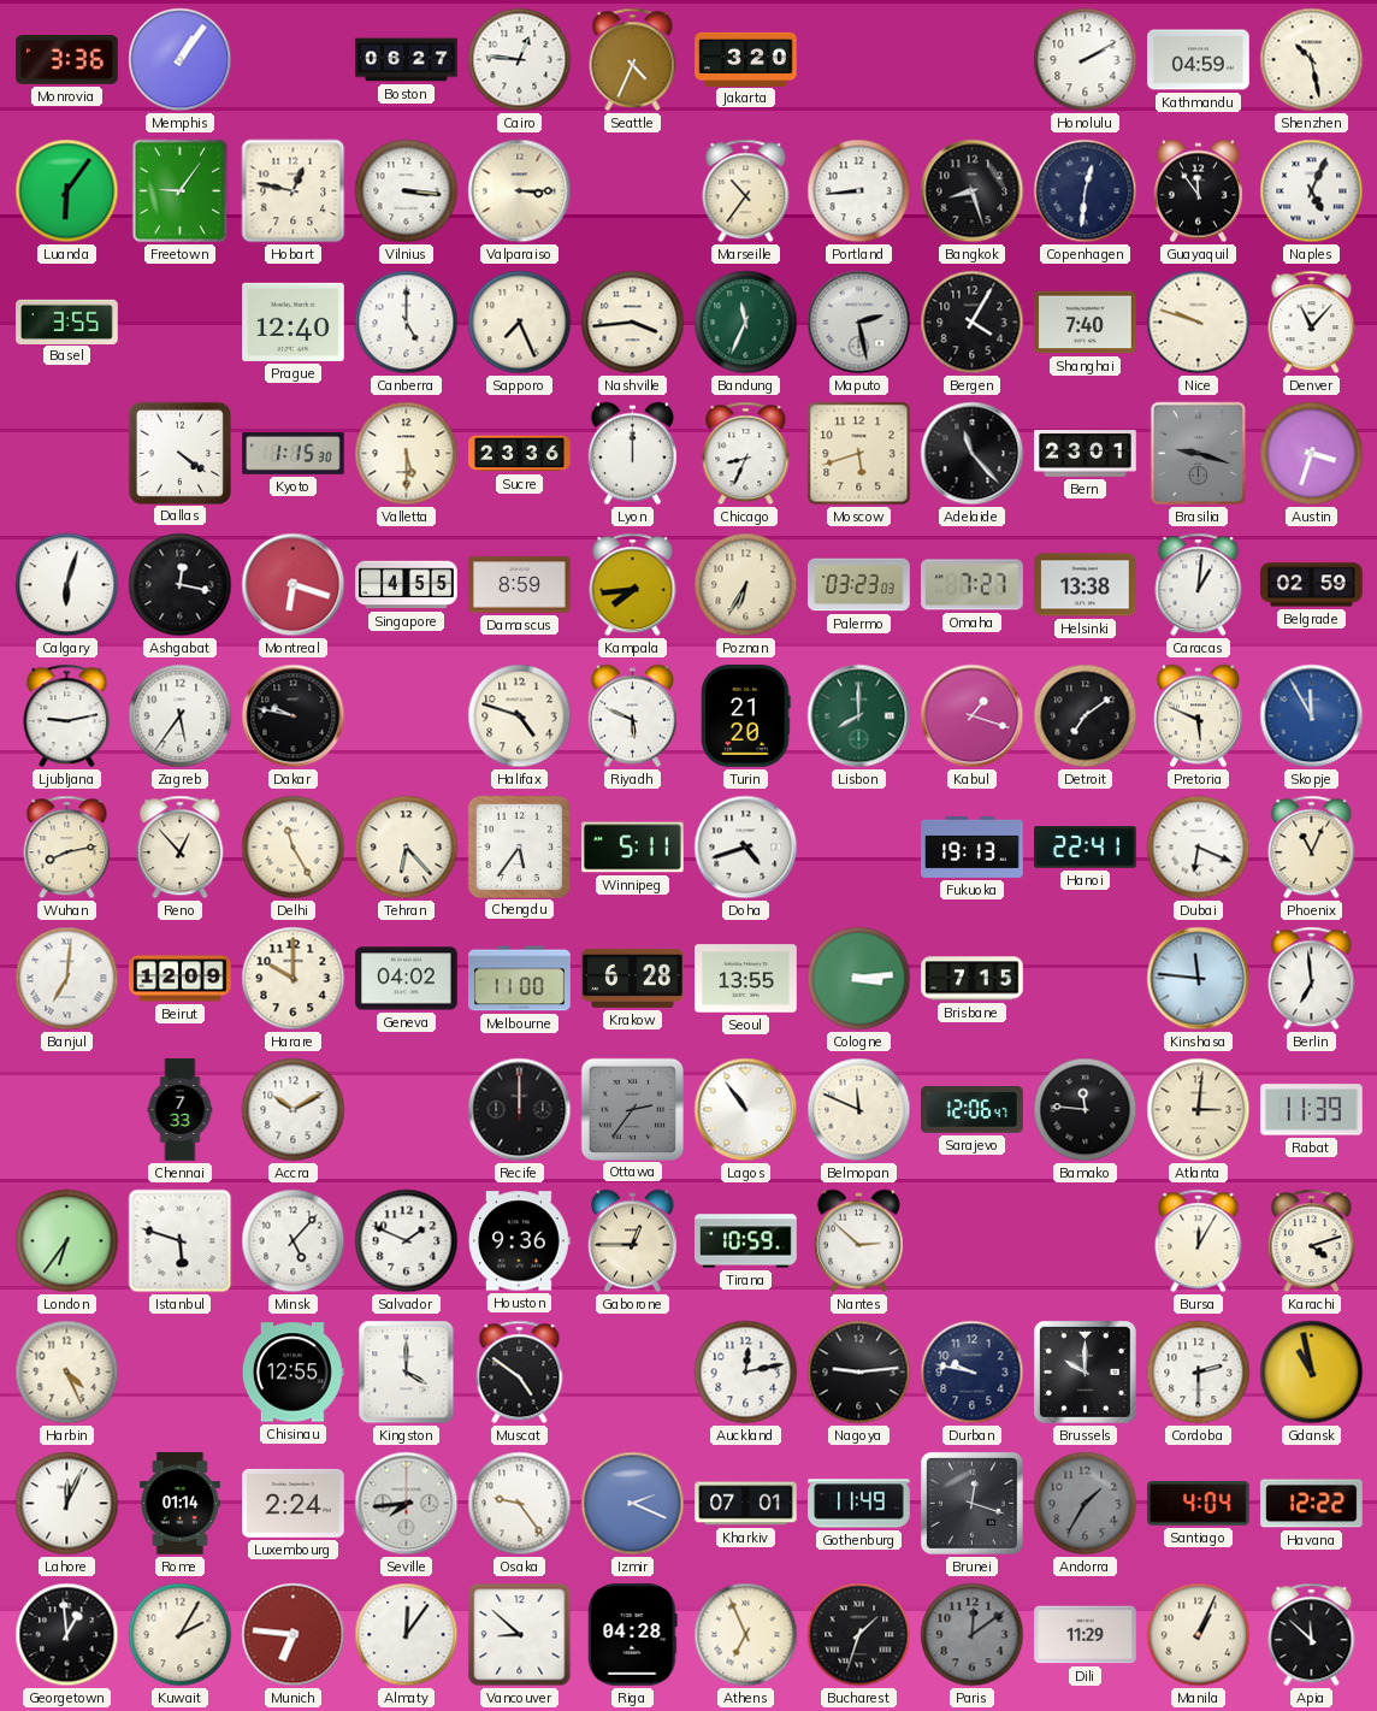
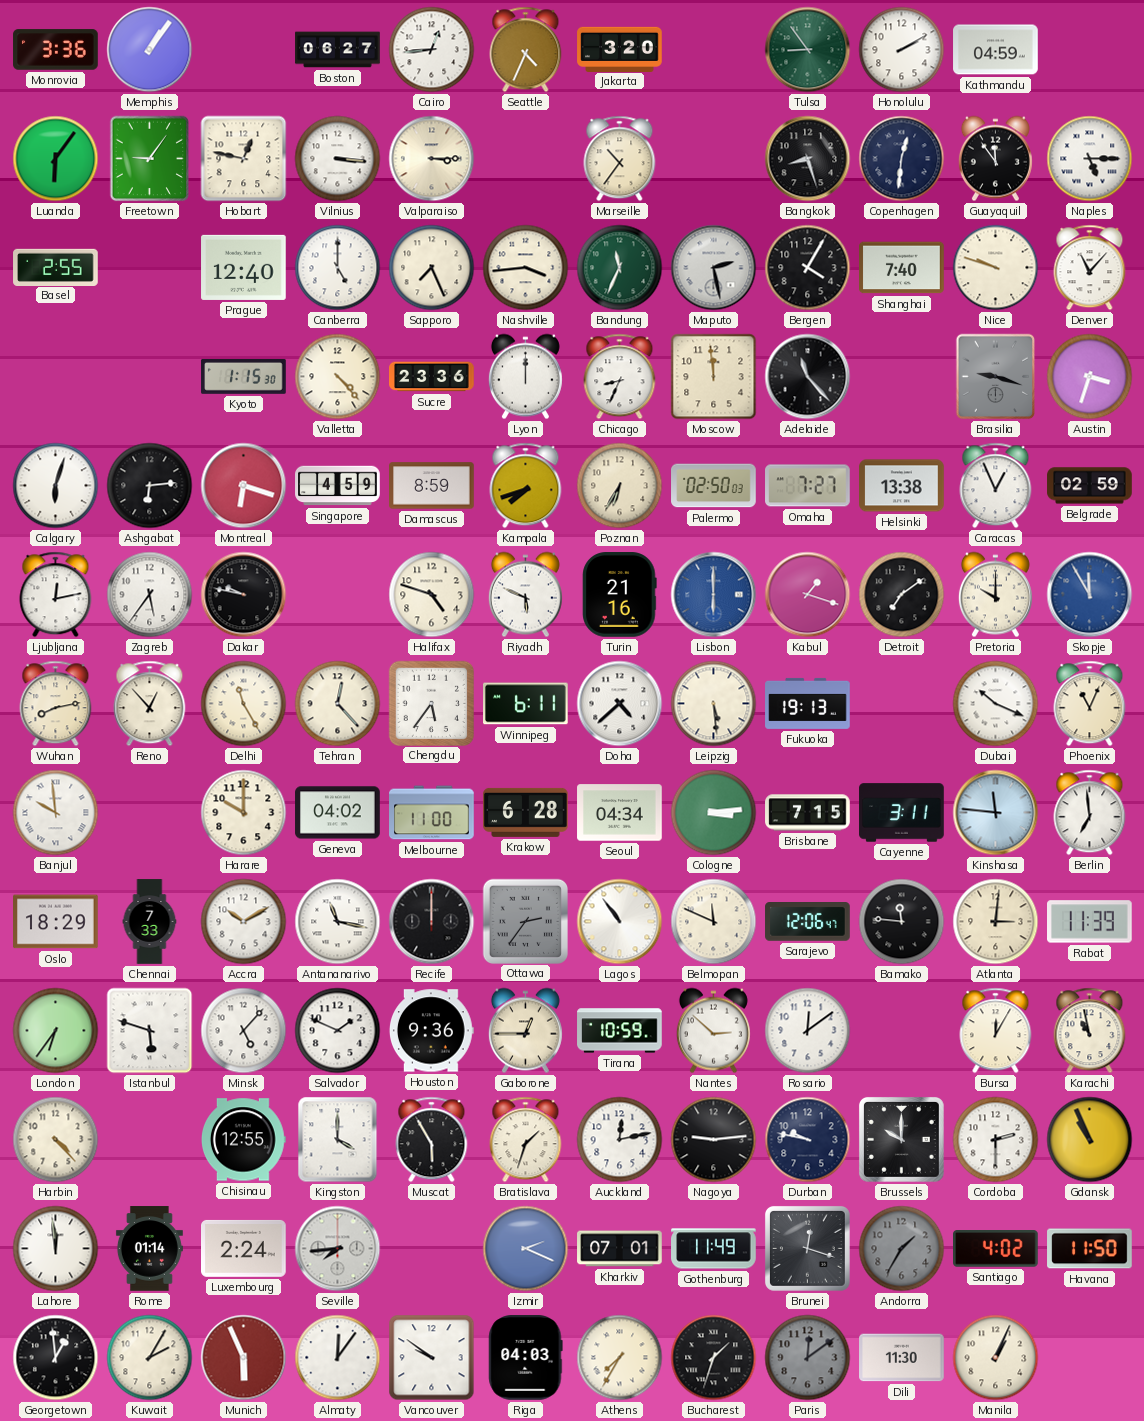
Cairo: 12:46 -> 12:44
Tulsa: none -> 8:54
Shenzhen: 10:28 -> none
Portland: 8:44 -> none
Naples: 5:04 -> 5:15
Basel: 3:55 -> 2:55
Dallas: 4:21 -> none
Valletta: 5:30 -> 4:23
Moscow: 5:42 -> 11:59
Bern: 23:01 -> none
Ashgabat: 12:17 -> 6:14
Singapore: 4:55 -> 4:59
Kampala: 7:44 -> 7:42
Palermo: 03:23 -> 02:50
Caracas: 1:01 -> 12:56
Ljubljana: 9:13 -> 12:13
Turin: 21:20 -> 21:16
Lisbon: 8:00 -> 6:00
Lisbon dial: green -> blue
Pretoria: 5:49 -> 10:00
Tehran: 6:23 -> 12:23
Winnipeg: 5:11 -> 6:11
Doha: 4:42 -> 4:38
Leipzig: none -> 5:29
Hanoi: 22:41 -> none
Dubai: 6:19 -> 10:19
Banjul: 7:01 -> 9:59
Beirut: 12:09 -> none
Seoul: 13:55 -> 04:34
Cayenne: none -> 3:11
Oslo: none -> 18:29
Antananarivo: none -> 11:17
Rosario: none -> 12:09
Karachi: 4:12 -> 10:58
Harbin: 4:26 -> 4:23
Muscat: 4:51 -> 5:55
Bratislava: none -> 1:33
Gdansk: 10:58 -> 10:56
Lahore: 12:04 -> 11:59
Osaka: 9:24 -> none
Santiago: 4:04 -> 4:02
Havana: 12:22 -> 11:50
Munich: 6:46 -> 5:56
Vancouver: 8:52 -> 9:51
Riga: 04:28 -> 04:03
Athens: 6:56 -> 7:35
Dili: 11:29 -> 11:30
Apia: 11:52 -> none
